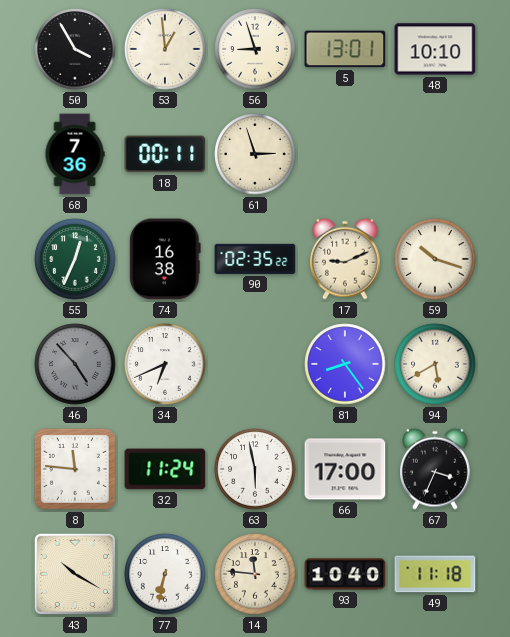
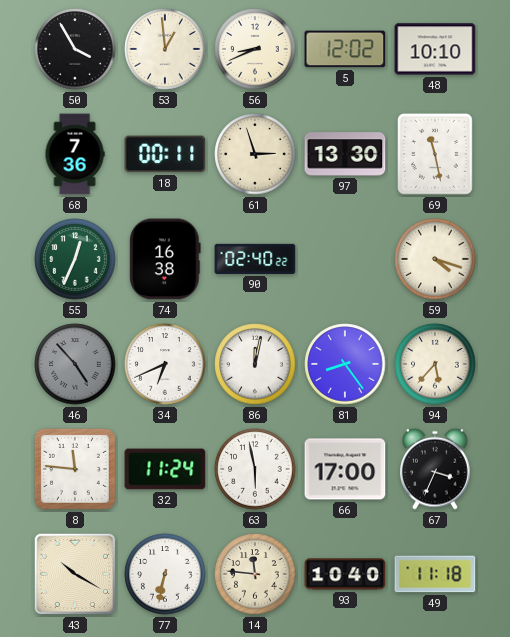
56: 8:57 -> 8:41
5: 13:01 -> 12:02
97: none -> 13:30
69: none -> 11:28
90: 02:35 -> 02:40
17: 9:11 -> none
59: 10:18 -> 4:18
86: none -> 12:02
94: 5:40 -> 5:37
